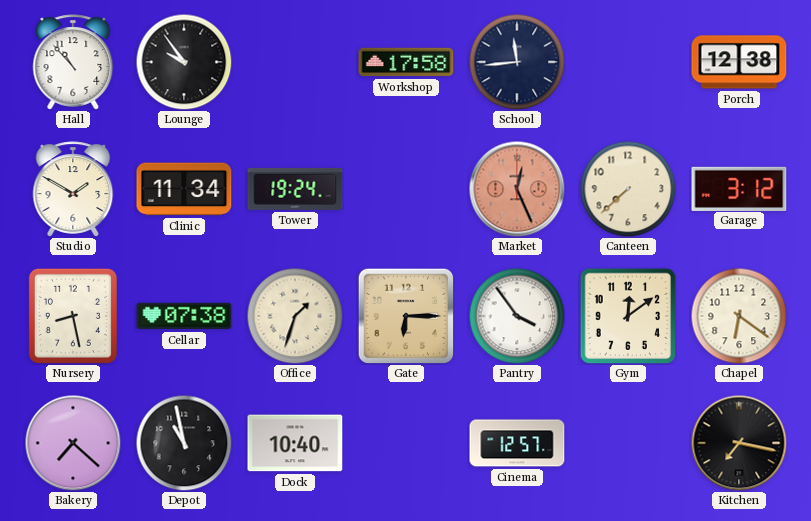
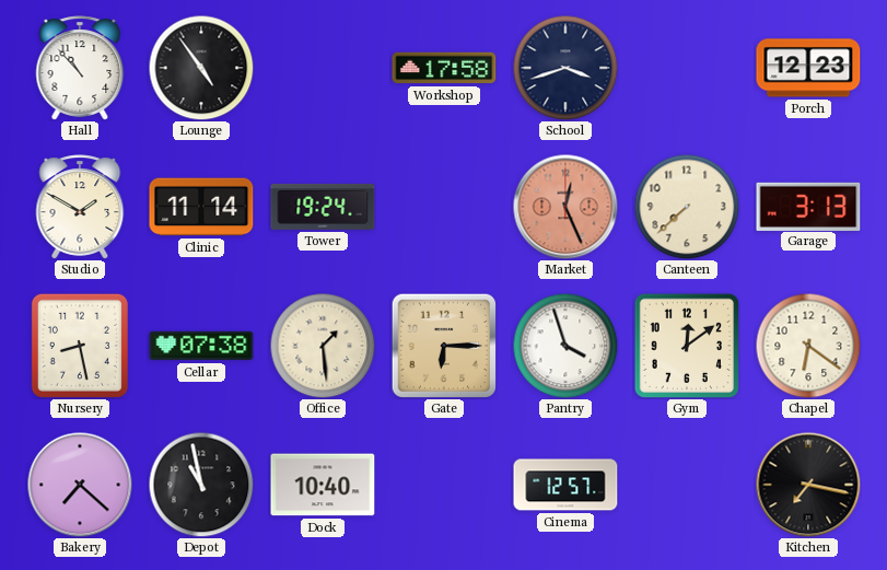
Lounge: 9:54 -> 4:54
School: 11:44 -> 3:42
Porch: 12:38 -> 12:23
Clinic: 11:34 -> 11:14
Garage: 3:12 -> 3:13
Office: 1:33 -> 1:29
Pantry: 3:54 -> 3:57
